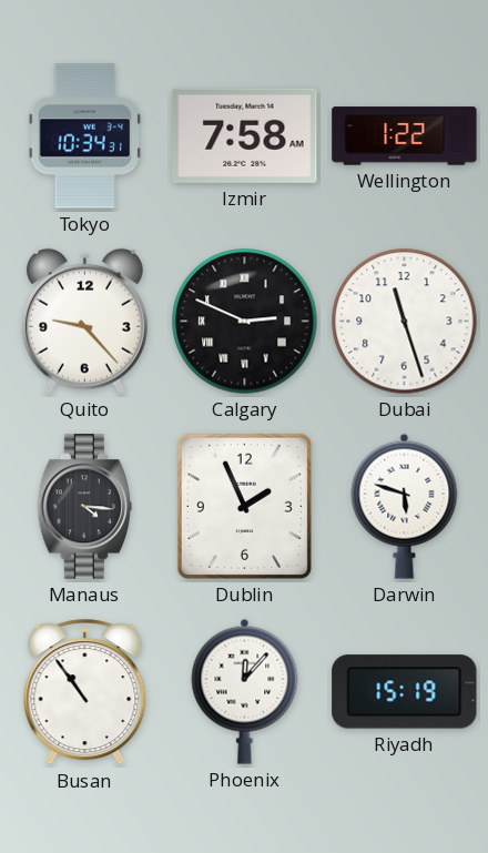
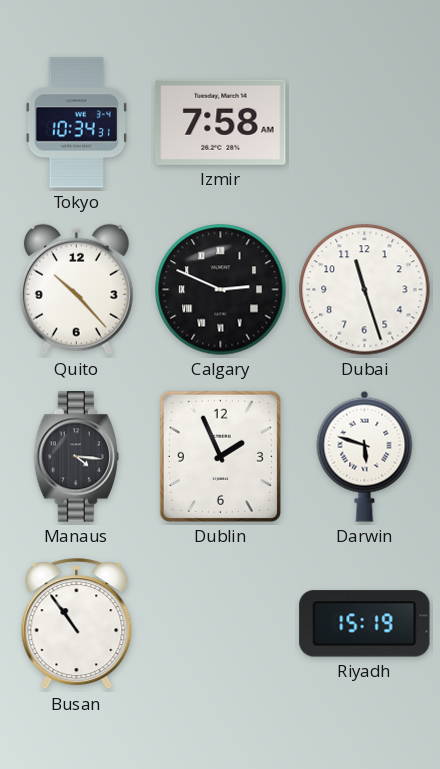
Wellington: 1:22 -> none
Quito: 9:23 -> 10:23
Phoenix: 12:07 -> none
